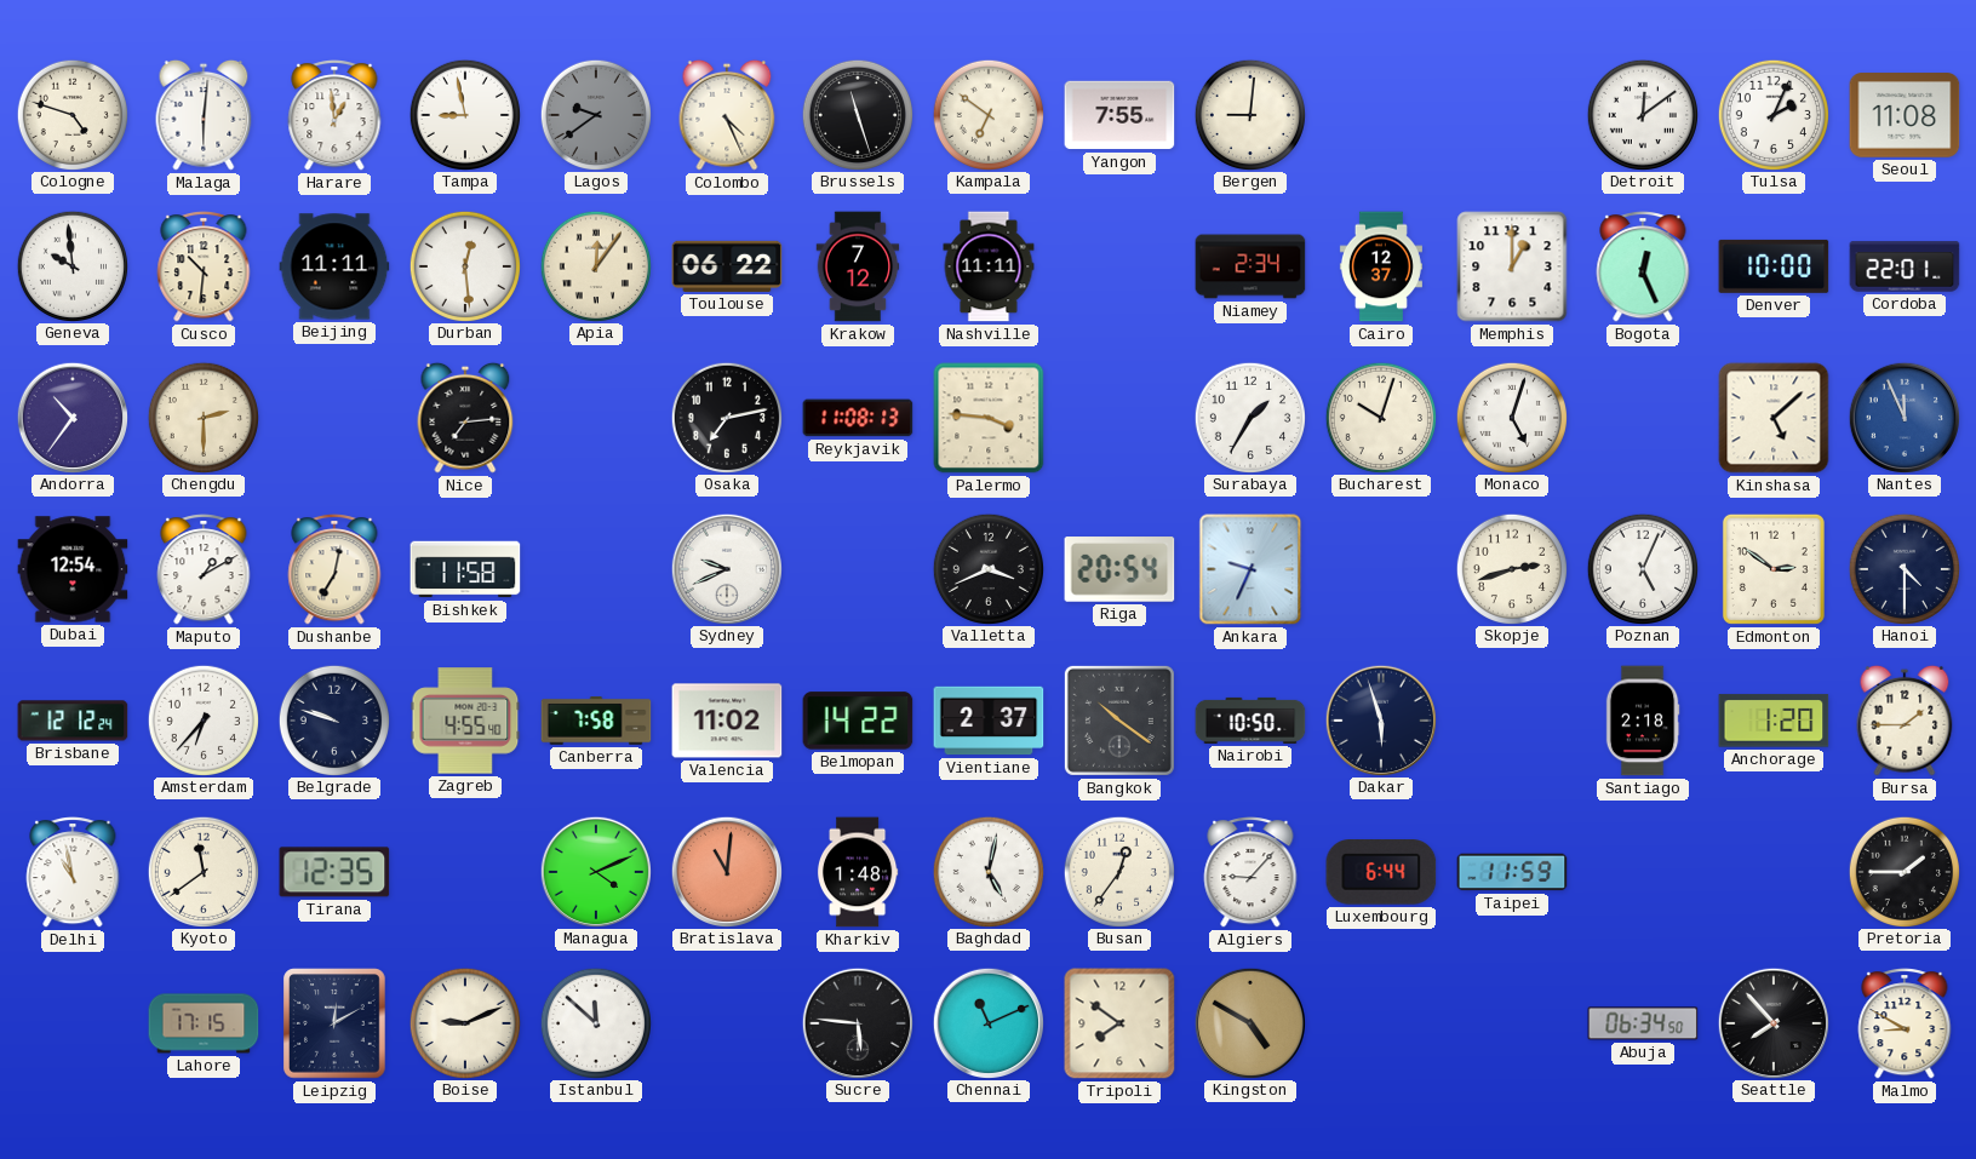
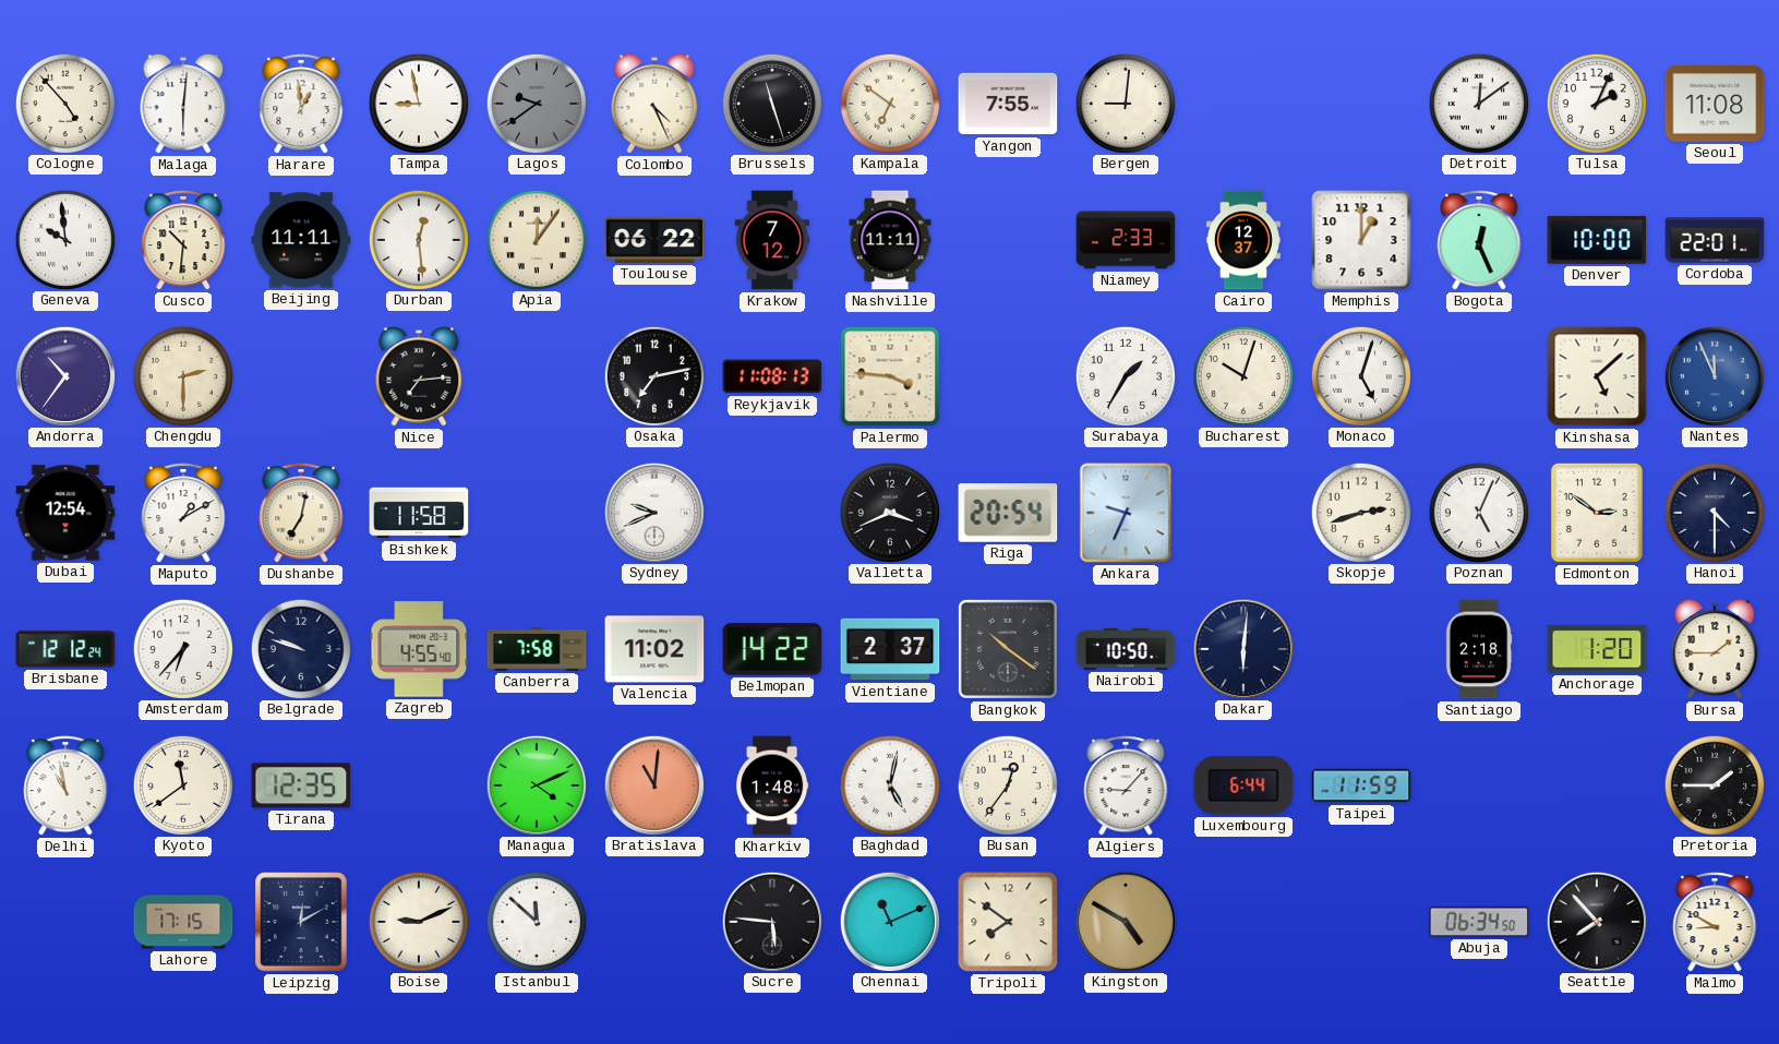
Cologne: 4:48 -> 4:53
Niamey: 2:34 -> 2:33
Dakar: 5:57 -> 6:01
